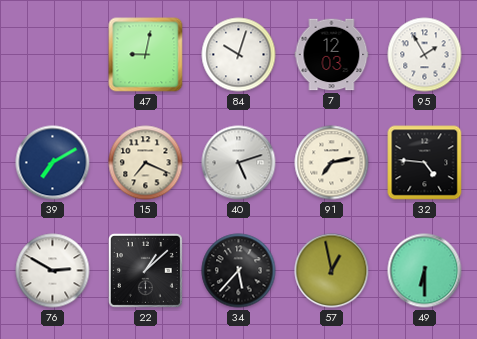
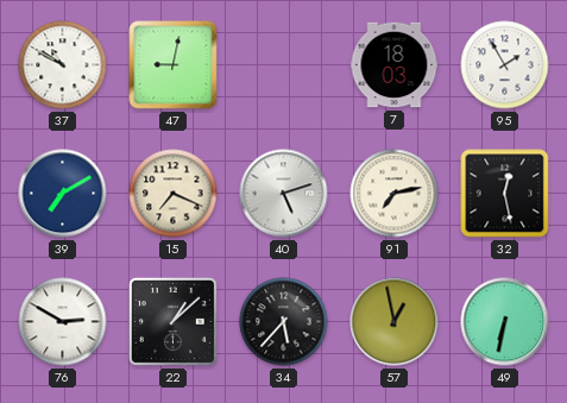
37: none -> 10:50
84: 10:03 -> none
7: 12:03 -> 18:03
32: 4:46 -> 12:28
49: 6:30 -> 6:32
